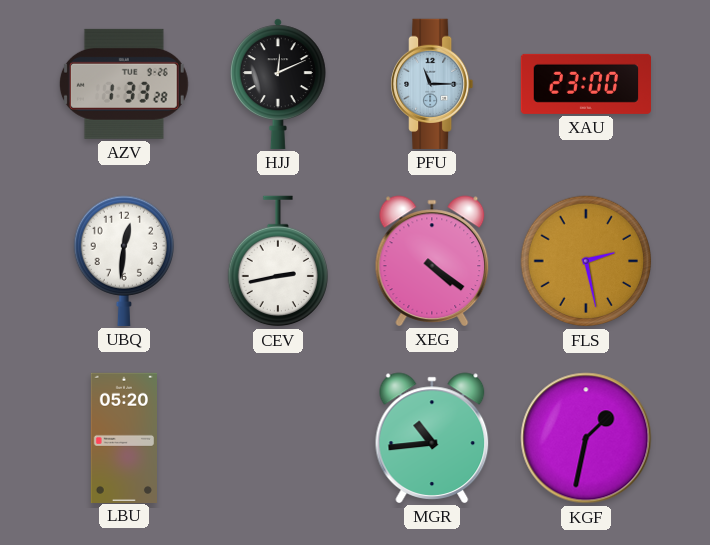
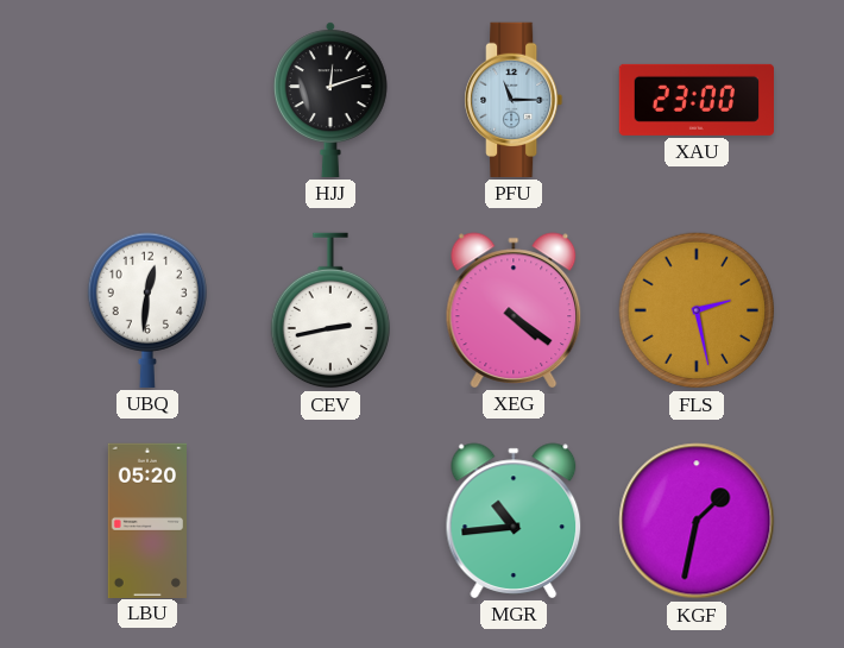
AZV: 1:33 -> none
HJJ: 12:11 -> 12:12
